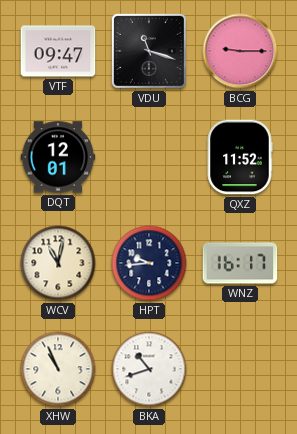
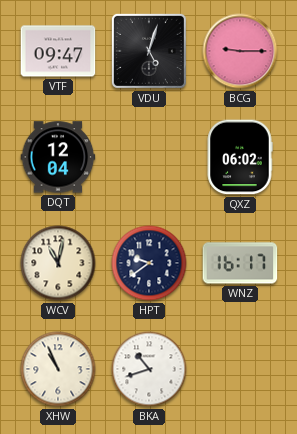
VDU: 11:18 -> 5:03
DQT: 12:01 -> 12:04
QXZ: 11:52 -> 06:02
HPT: 9:44 -> 9:39
